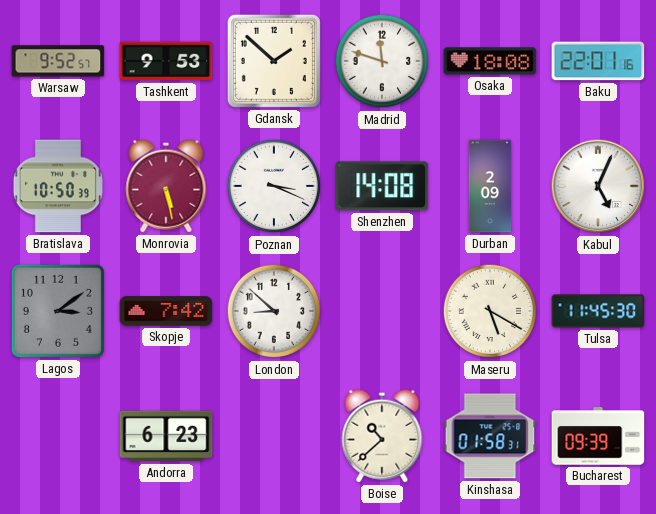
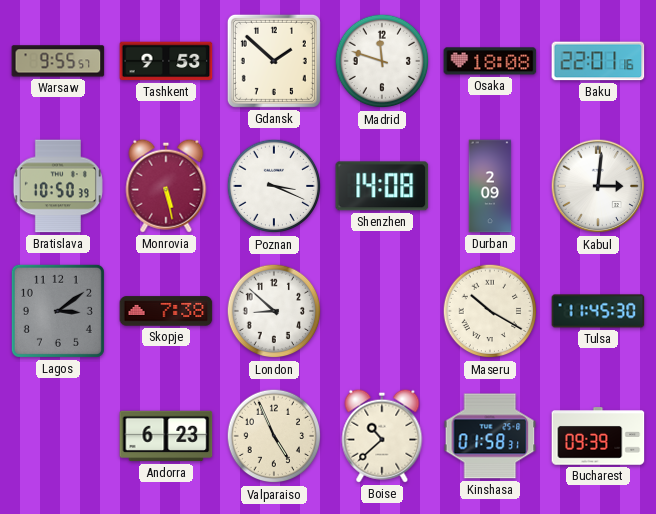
Warsaw: 9:52 -> 9:55
Kabul: 5:04 -> 3:01
Skopje: 7:42 -> 7:38
Maseru: 5:20 -> 10:20
Valparaiso: none -> 4:56
